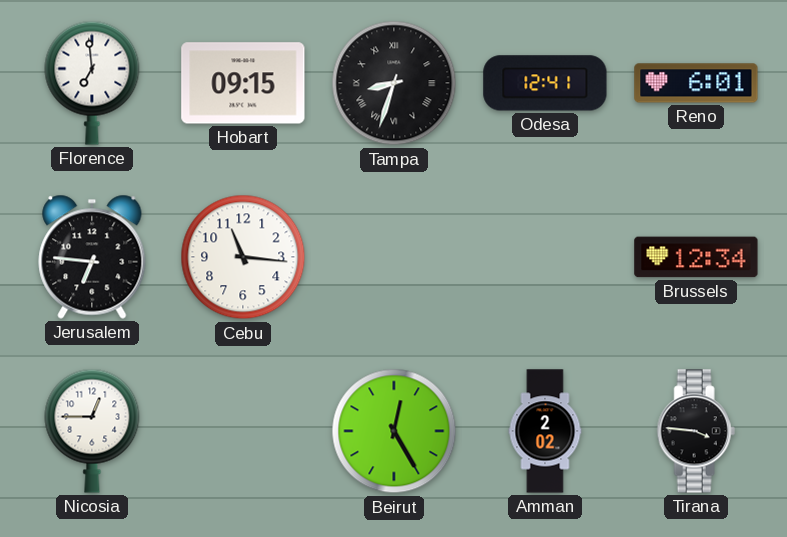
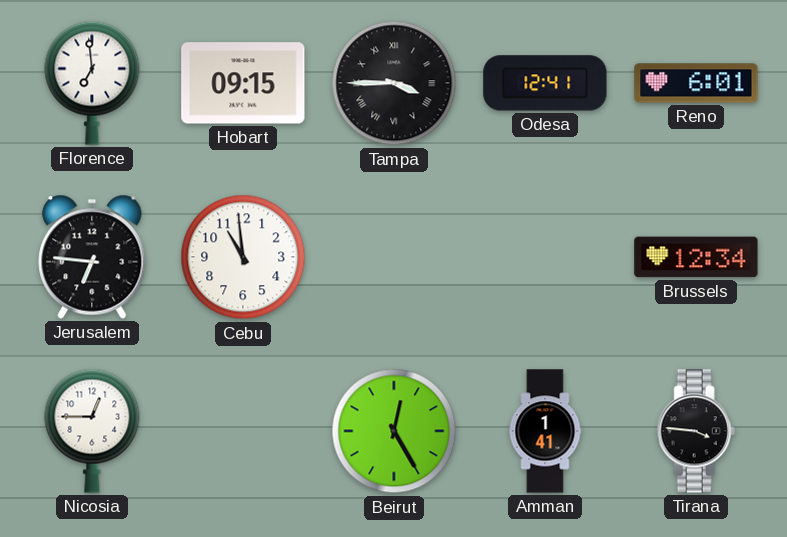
Tampa: 8:33 -> 3:45
Cebu: 11:16 -> 10:59
Amman: 2:02 -> 1:41
